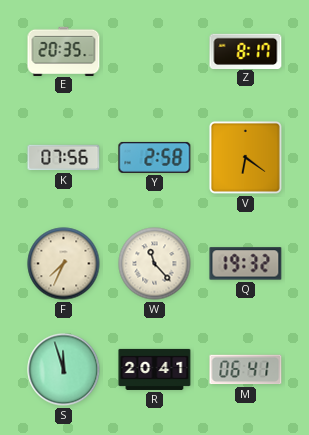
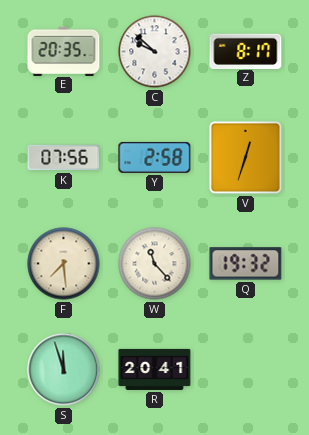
C: none -> 9:52
V: 6:21 -> 12:33
F: 7:34 -> 7:29
M: 06:41 -> none
